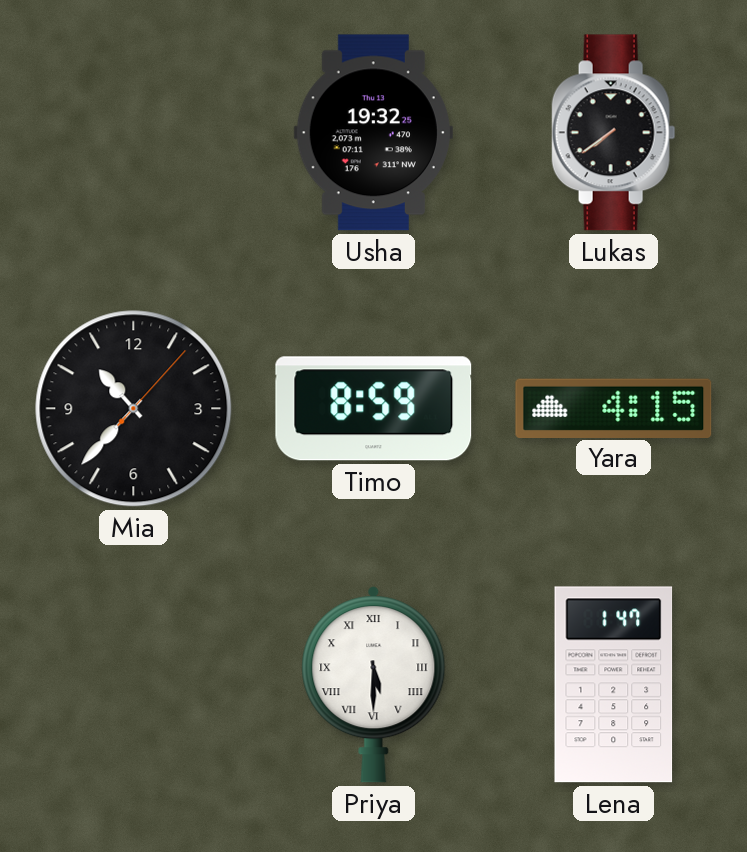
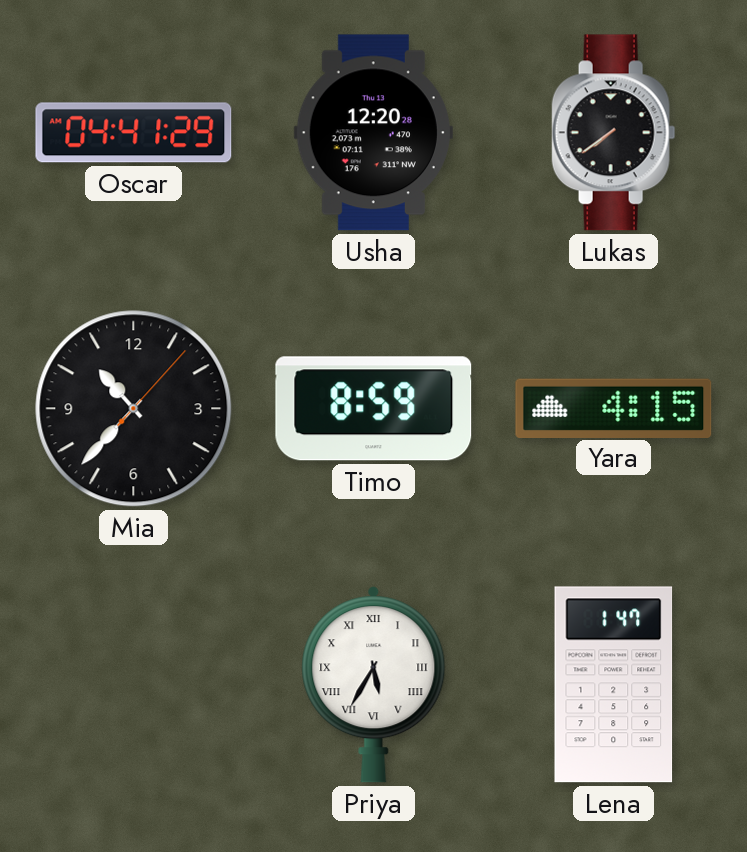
Oscar: none -> 04:41
Usha: 19:32 -> 12:20
Priya: 5:30 -> 5:35
